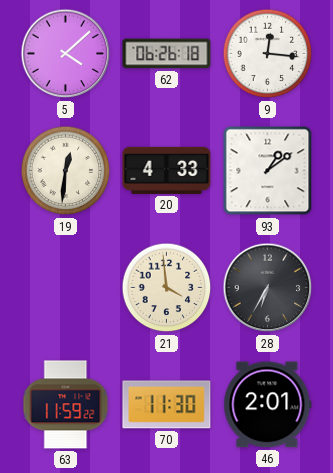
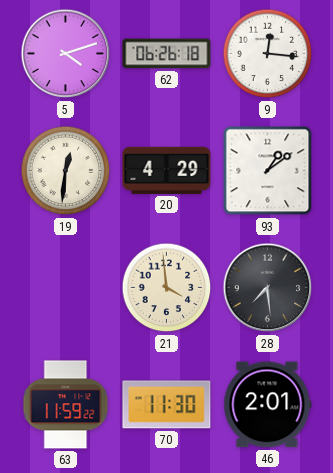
5: 4:08 -> 4:12
20: 4:33 -> 4:29
28: 6:35 -> 7:29
